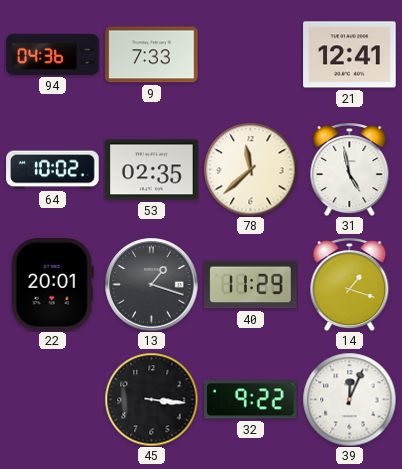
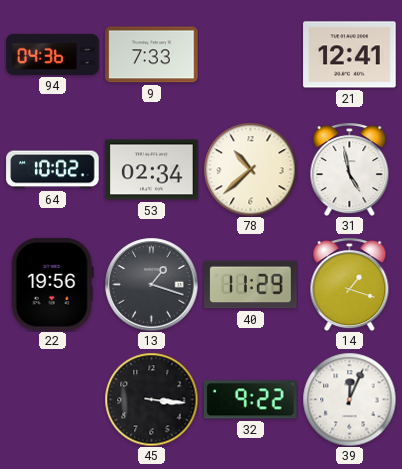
53: 02:35 -> 02:34
78: 11:38 -> 10:38
22: 20:01 -> 19:56
